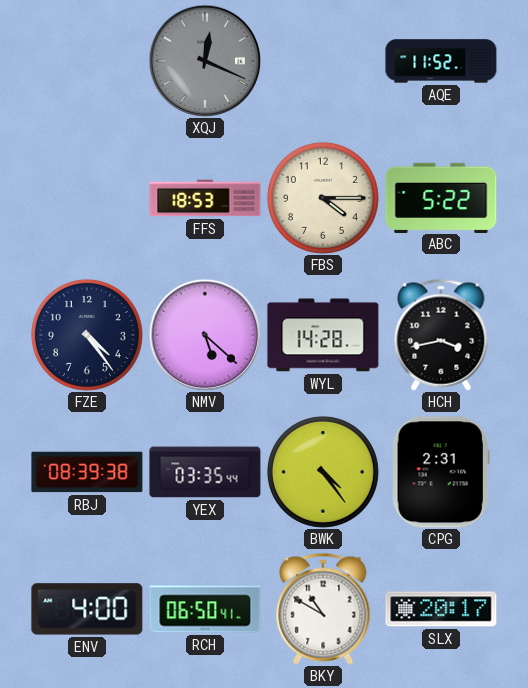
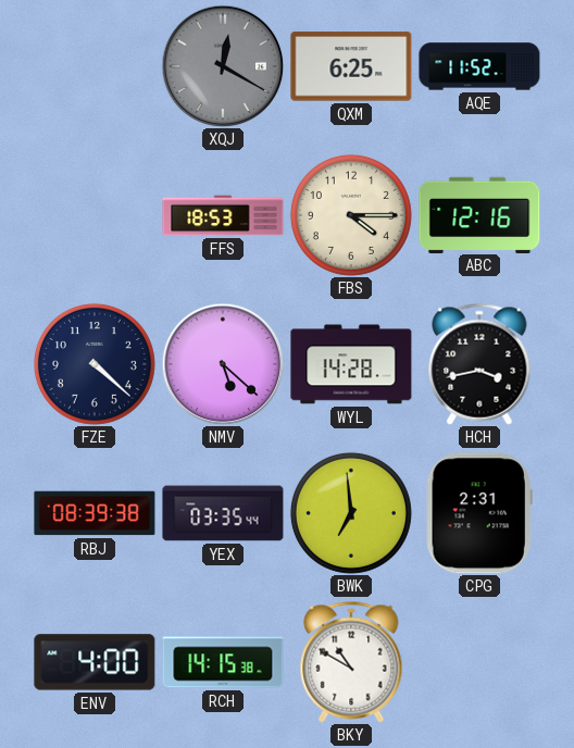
XQJ: 12:19 -> 12:20
QXM: none -> 6:25
ABC: 5:22 -> 12:16
FZE: 4:24 -> 4:22
BWK: 4:24 -> 6:59
RCH: 06:50 -> 14:15
SLX: 20:17 -> none
